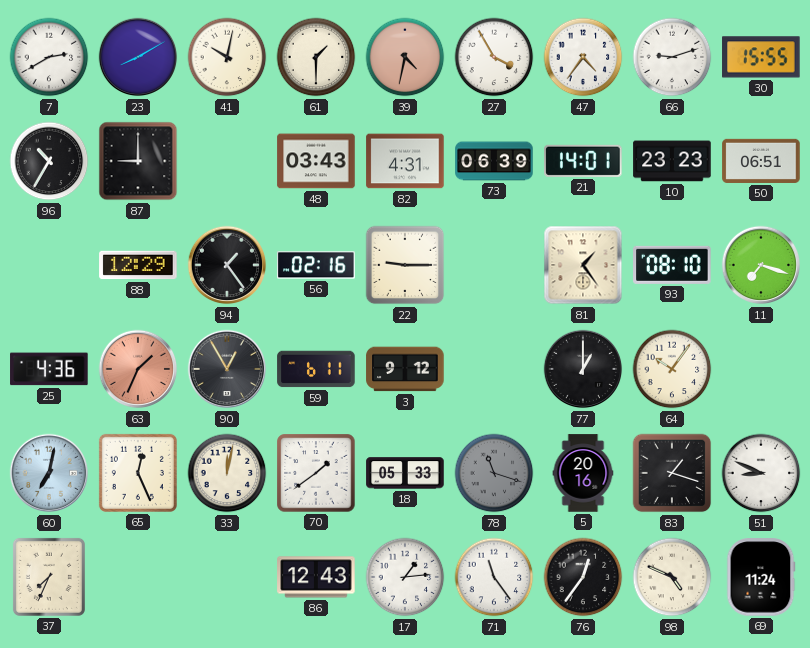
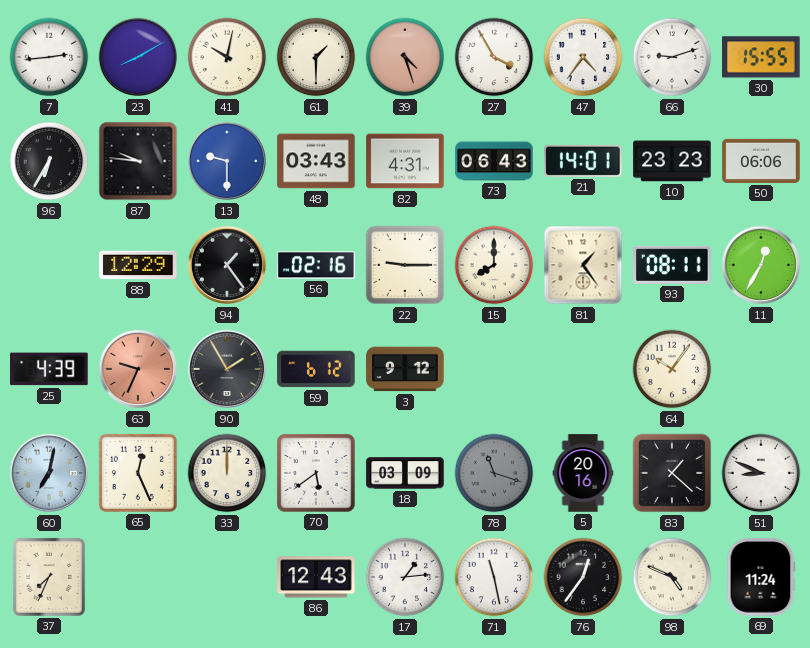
7: 2:40 -> 2:44
39: 4:32 -> 4:27
96: 10:35 -> 6:35
87: 9:00 -> 9:46
13: none -> 9:30
73: 06:39 -> 06:43
50: 06:51 -> 06:06
15: none -> 8:00
93: 08:10 -> 08:11
11: 7:18 -> 12:35
25: 4:36 -> 4:39
63: 1:34 -> 9:34
90: 12:55 -> 1:55
59: 6:11 -> 6:12
77: 1:00 -> none
33: 12:02 -> 12:00
70: 1:39 -> 5:39
18: 05:33 -> 03:09
83: 1:18 -> 1:22
71: 11:24 -> 11:28
